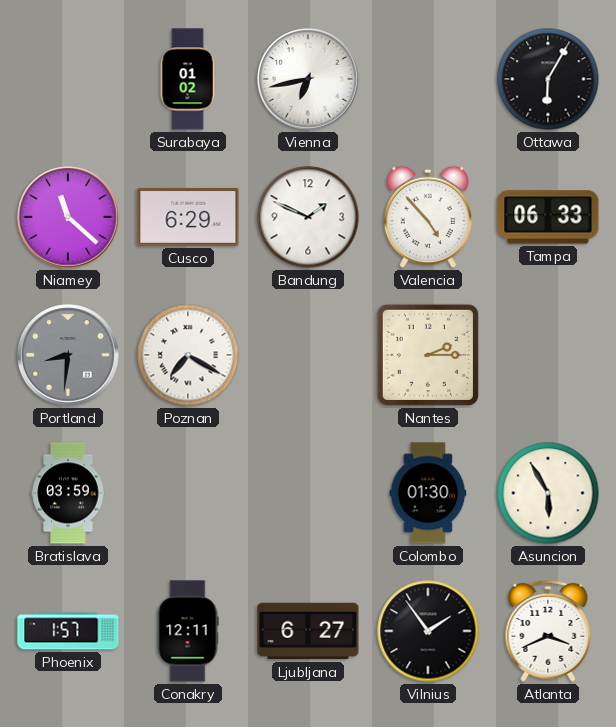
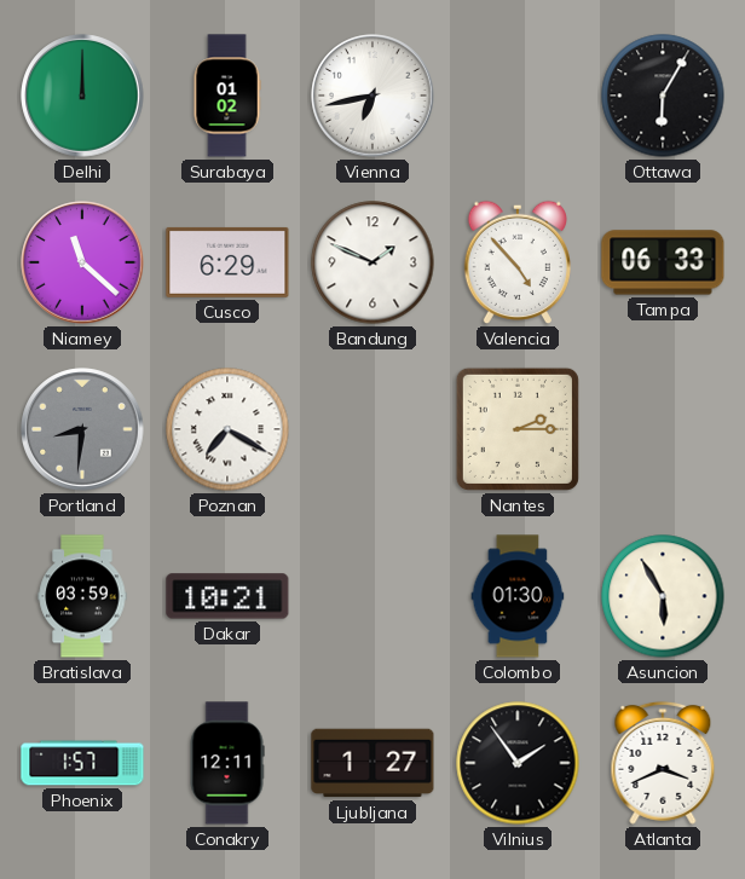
Delhi: none -> 12:00
Dakar: none -> 10:21
Ljubljana: 6:27 -> 1:27
